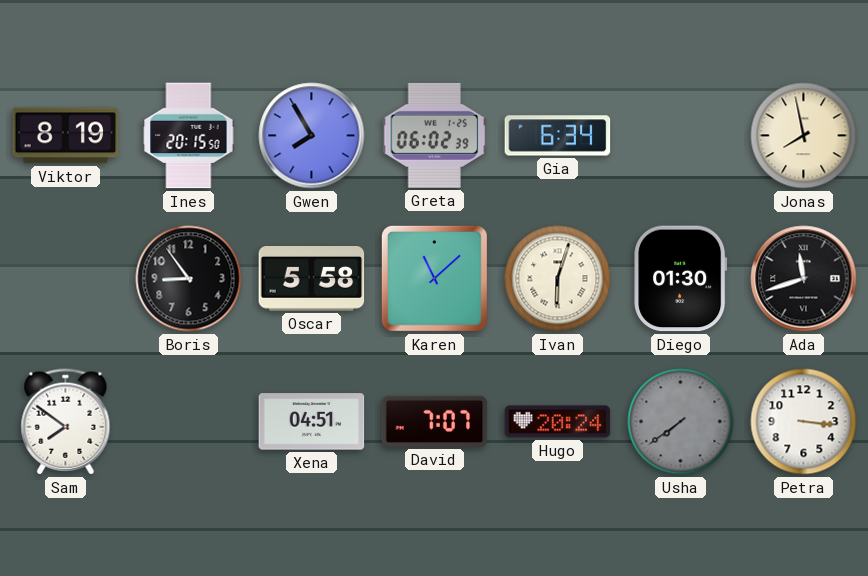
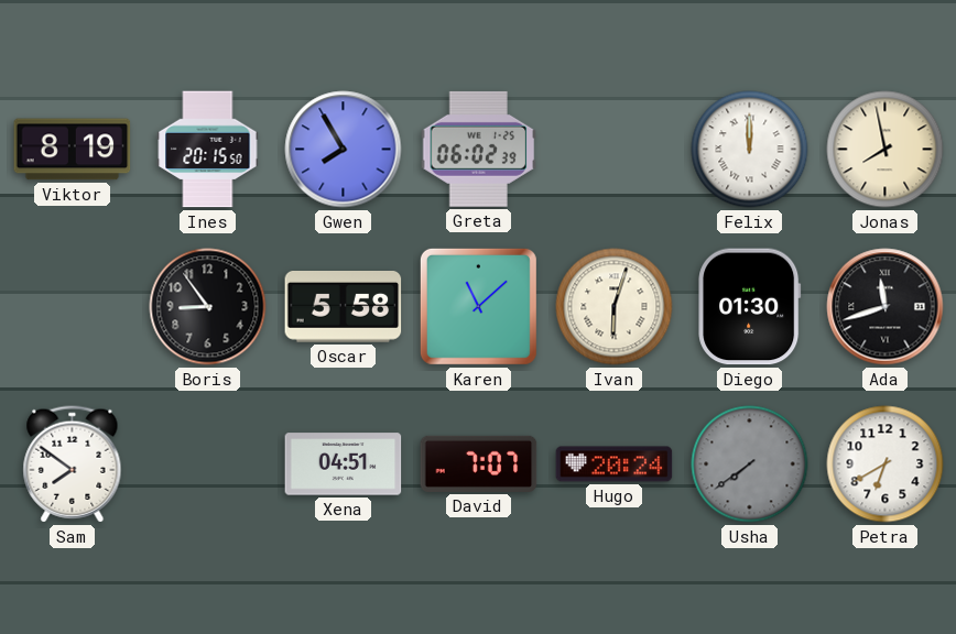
Gia: 6:34 -> none
Felix: none -> 12:00
Petra: 3:16 -> 6:40
